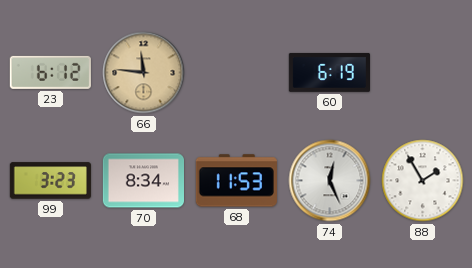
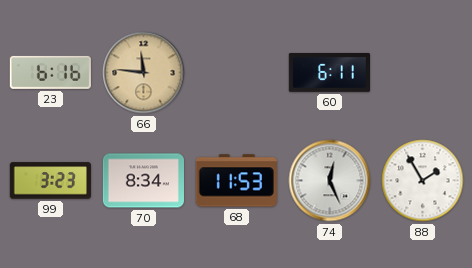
23: 6:12 -> 6:16
60: 6:19 -> 6:11
